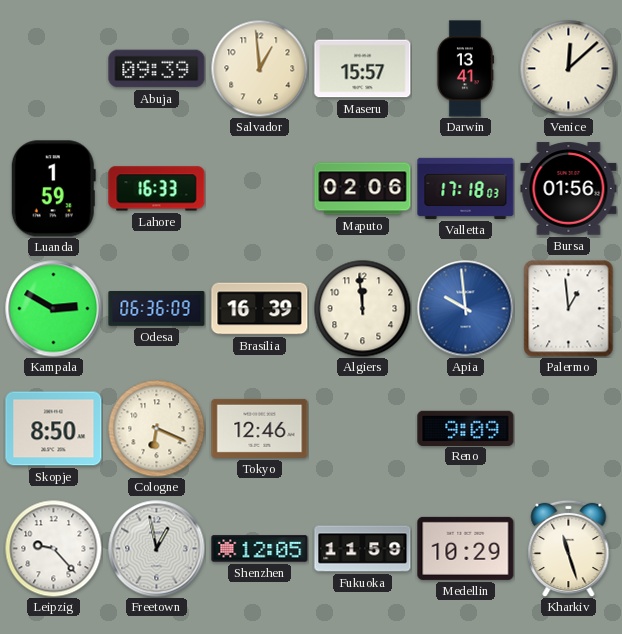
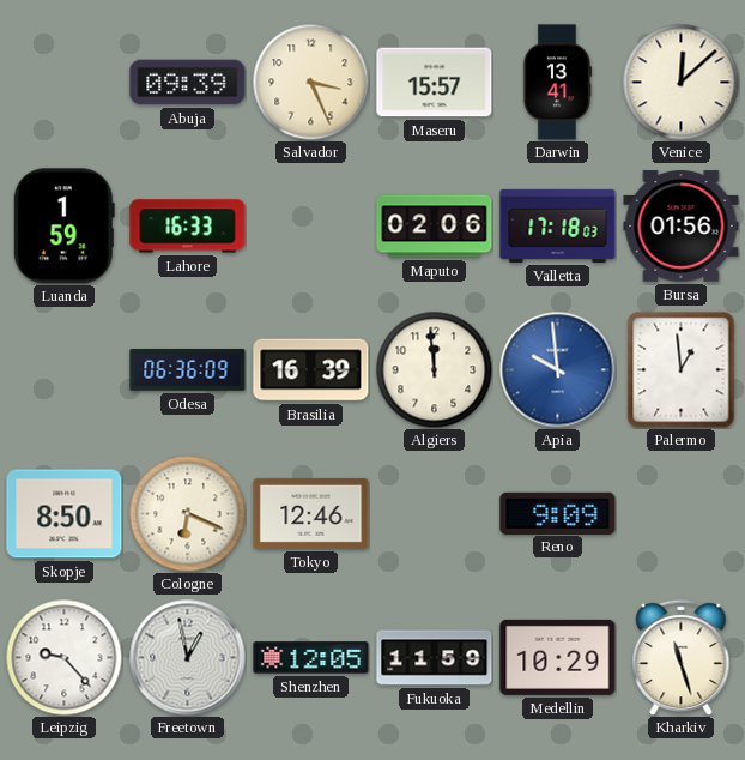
Salvador: 12:59 -> 3:26
Kampala: 2:50 -> none
